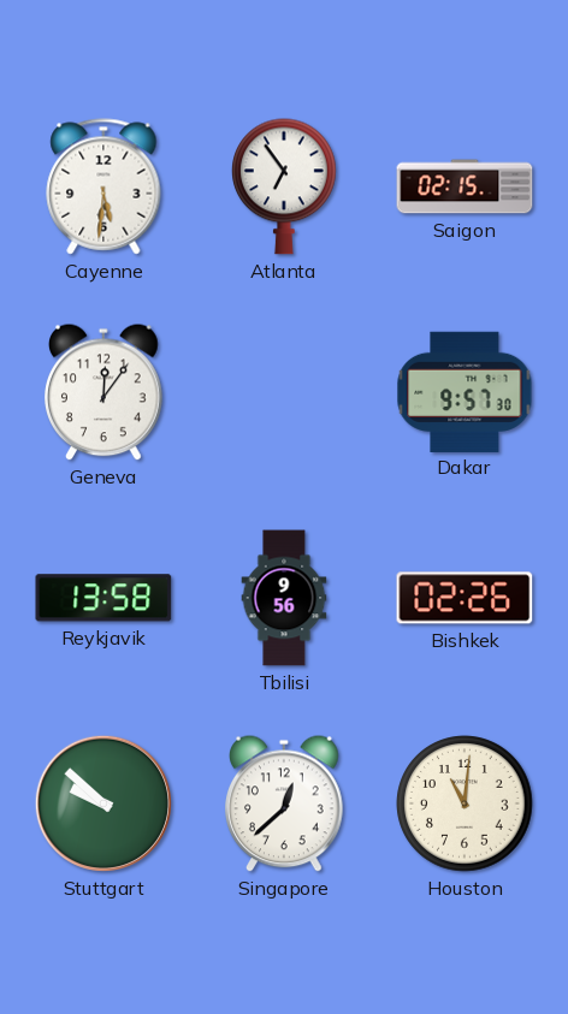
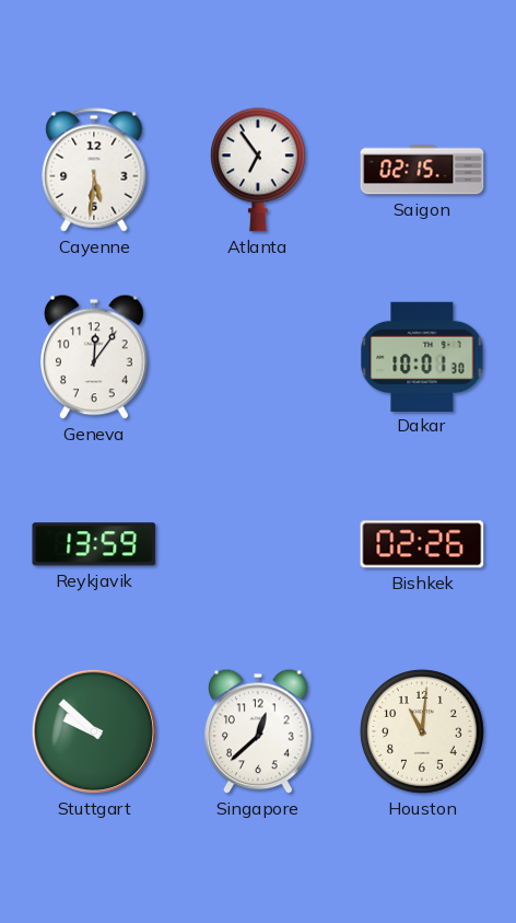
Dakar: 9:57 -> 10:01
Reykjavik: 13:58 -> 13:59
Tbilisi: 9:56 -> none
